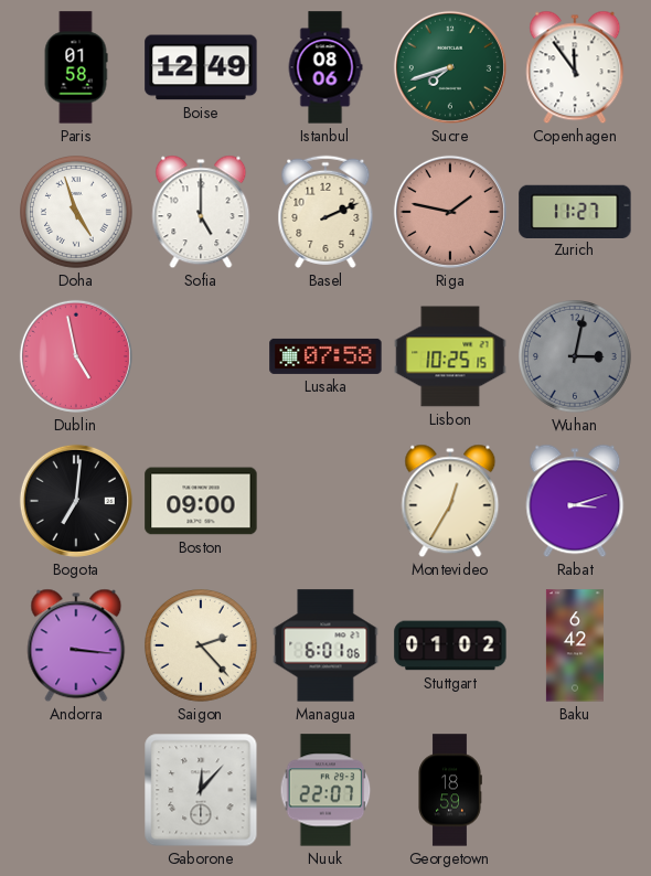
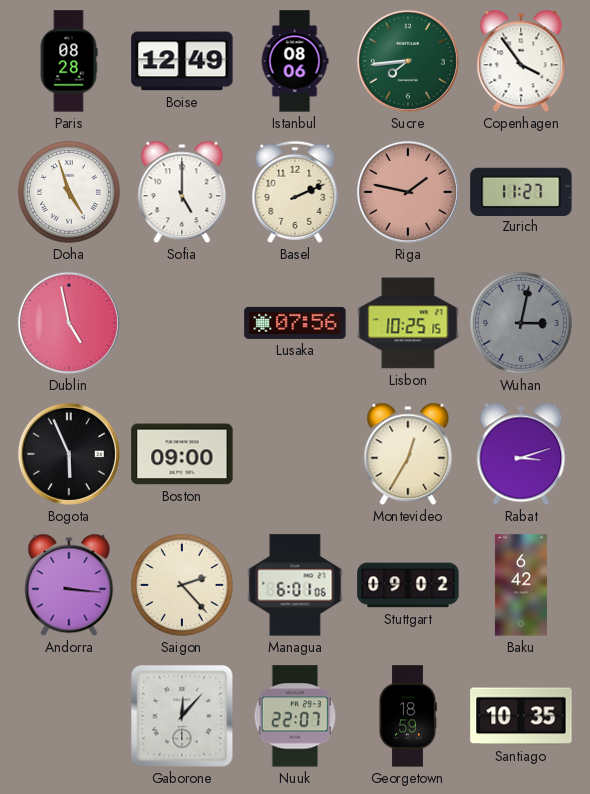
Paris: 01:58 -> 08:28
Sucre: 7:42 -> 7:44
Copenhagen: 11:54 -> 3:54
Lusaka: 07:58 -> 07:56
Bogota: 7:01 -> 5:56
Stuttgart: 01:02 -> 09:02
Santiago: none -> 10:35
